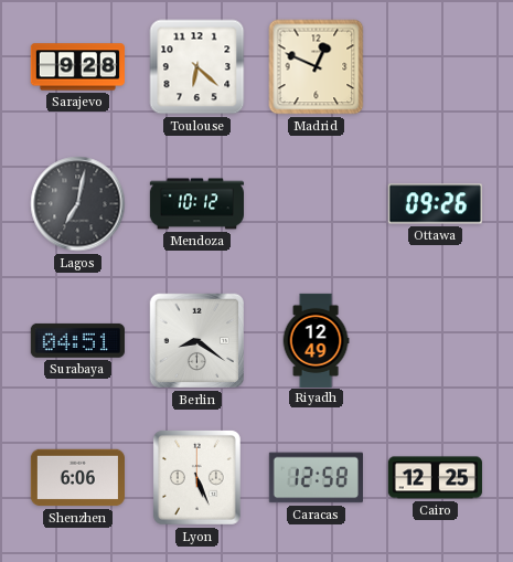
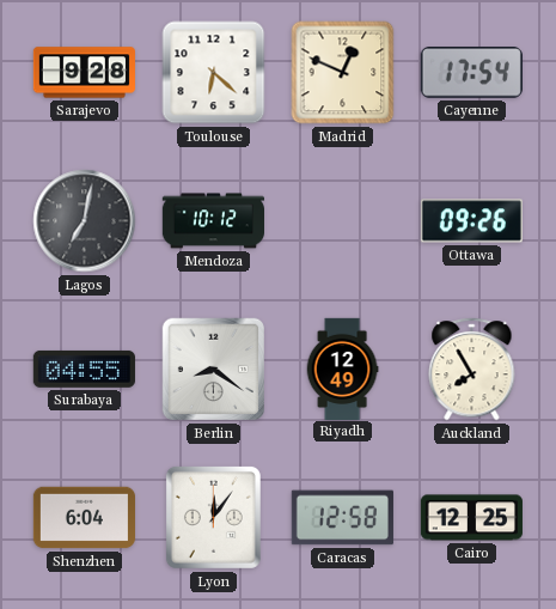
Cayenne: none -> 17:54
Surabaya: 04:51 -> 04:55
Auckland: none -> 7:55
Shenzhen: 6:06 -> 6:04
Lyon: 5:26 -> 12:06
